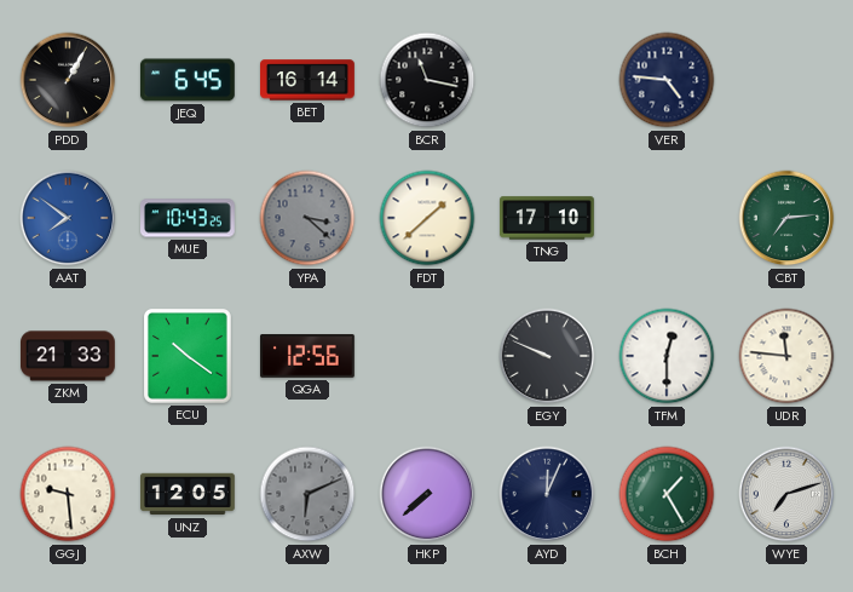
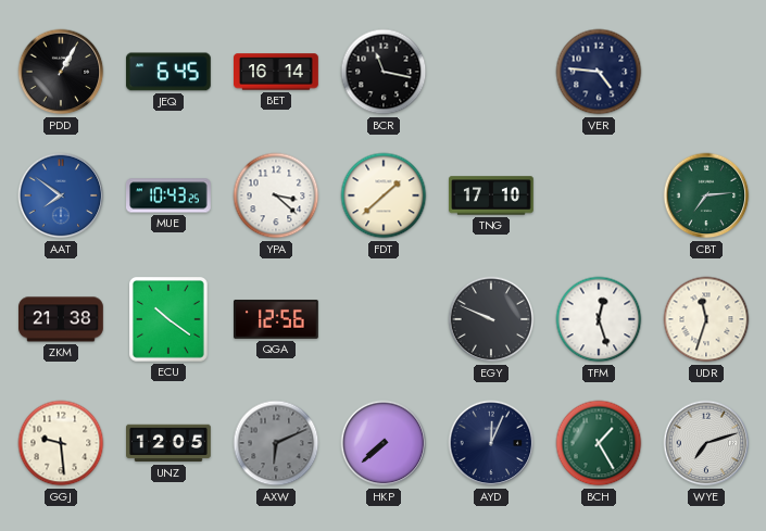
YPA dial: grey -> white
ZKM: 21:33 -> 21:38
TFM: 12:30 -> 12:27
UDR: 11:46 -> 11:33
